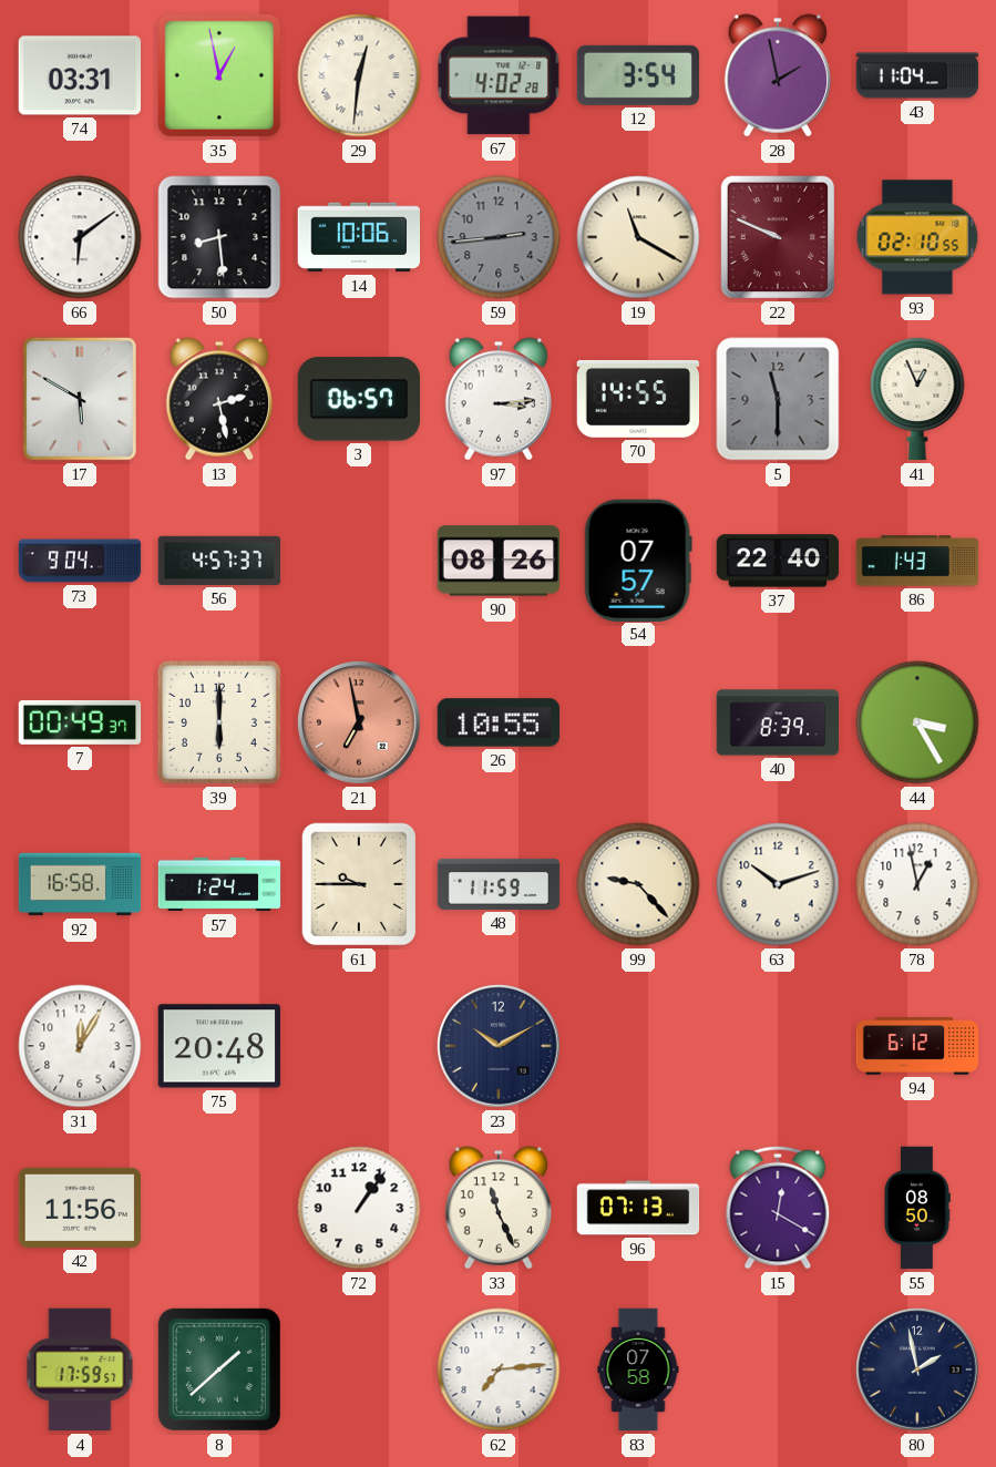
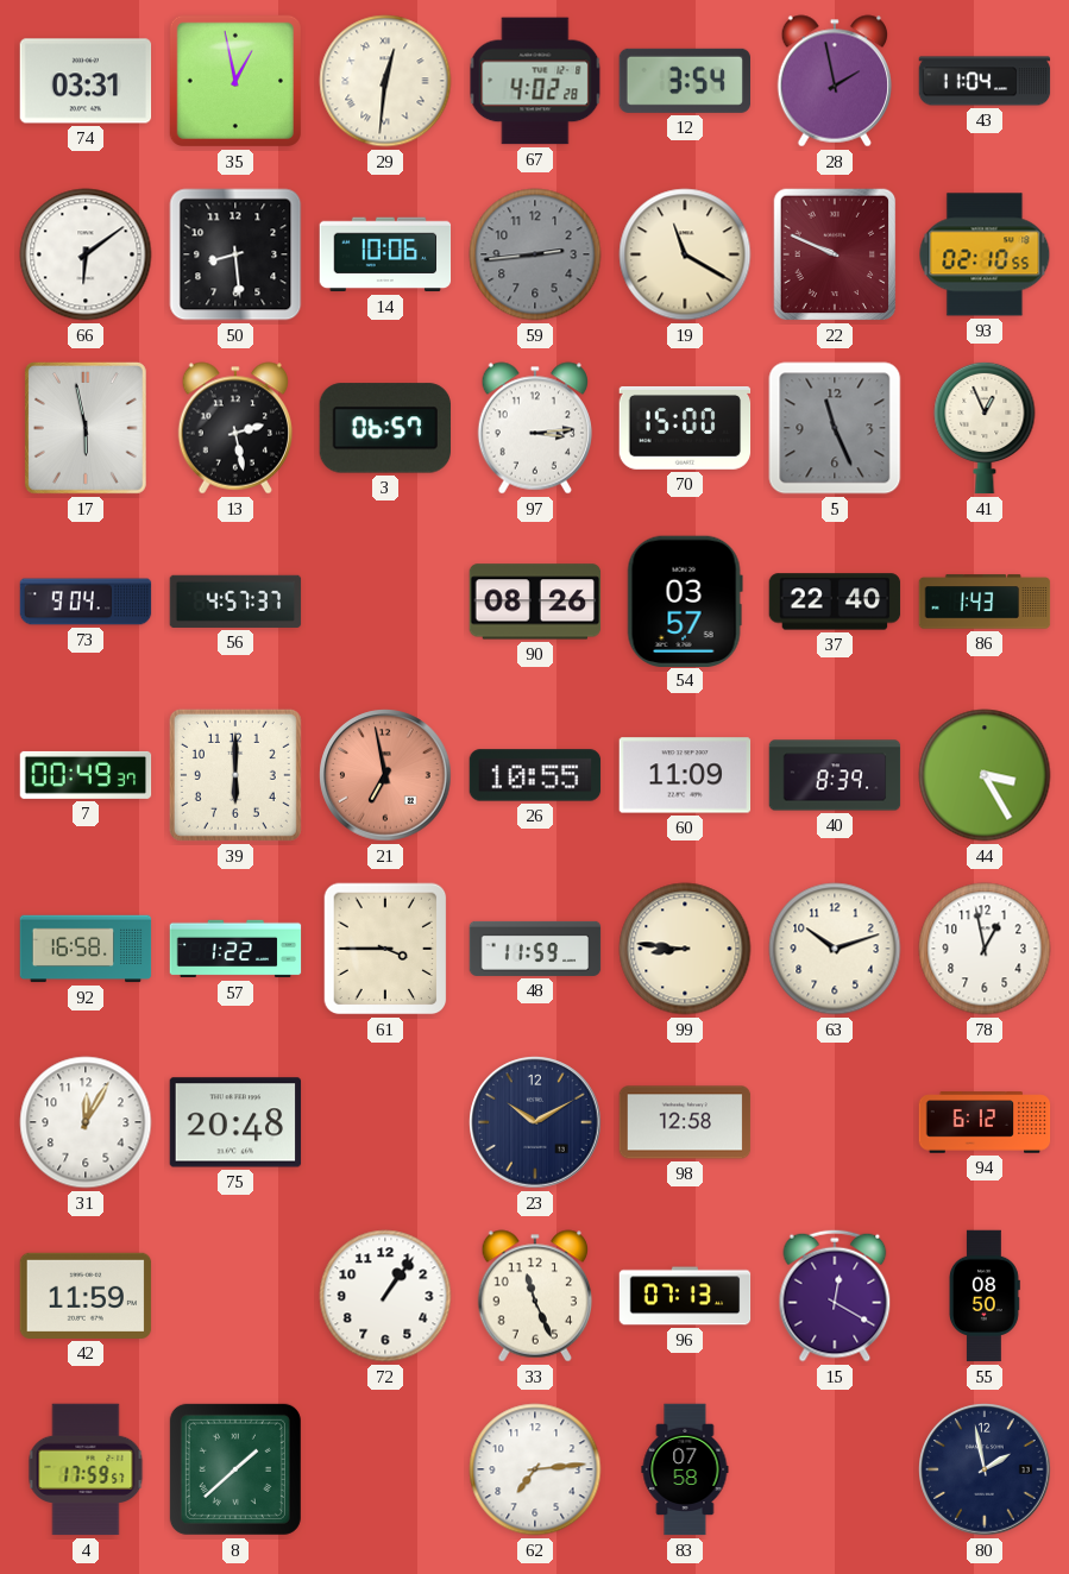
17: 5:50 -> 5:58
70: 14:55 -> 15:00
5: 11:30 -> 11:26
54: 07:57 -> 03:57
60: none -> 11:09
57: 1:24 -> 1:22
61: 9:45 -> 3:45
99: 9:23 -> 8:46
98: none -> 12:58
42: 11:56 -> 11:59
